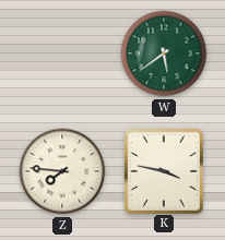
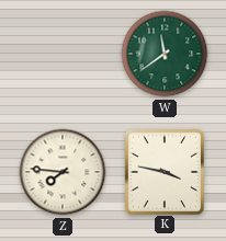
W: 5:39 -> 11:39
